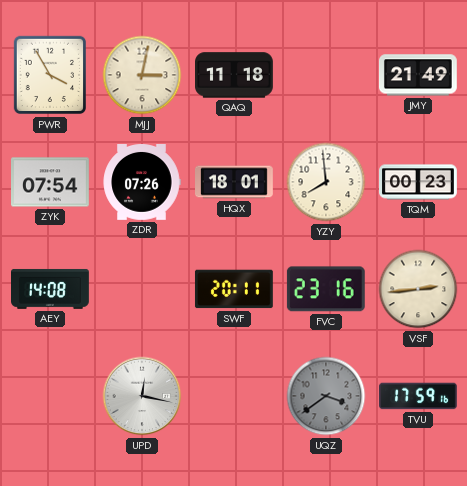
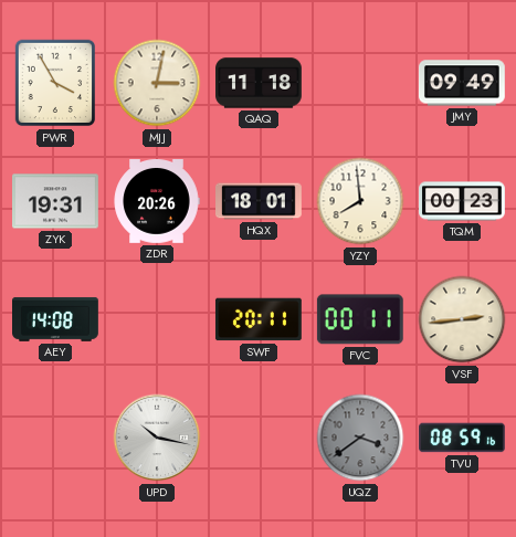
JMY: 21:49 -> 09:49
ZYK: 07:54 -> 19:31
ZDR: 07:26 -> 20:26
FVC: 23:16 -> 00:11
UPD: 12:17 -> 10:17
TVU: 17:59 -> 08:59
